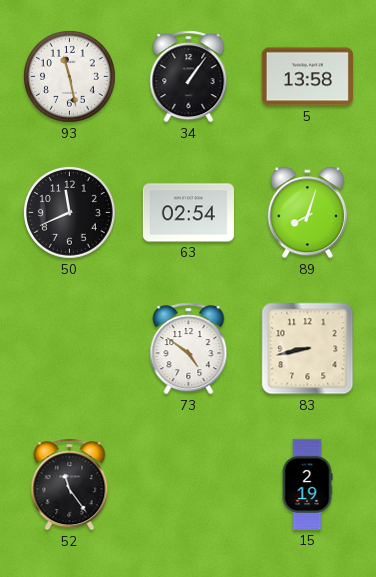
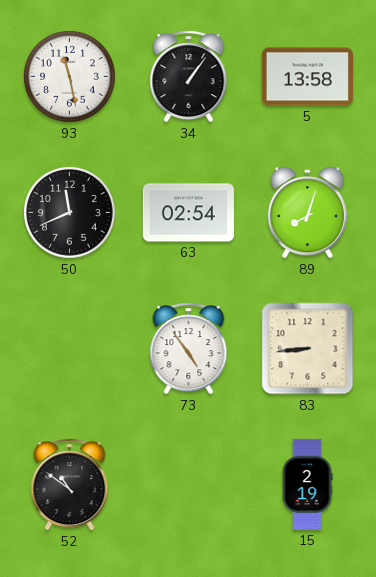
73: 4:51 -> 4:54
83: 8:43 -> 8:44
52: 11:24 -> 10:51
